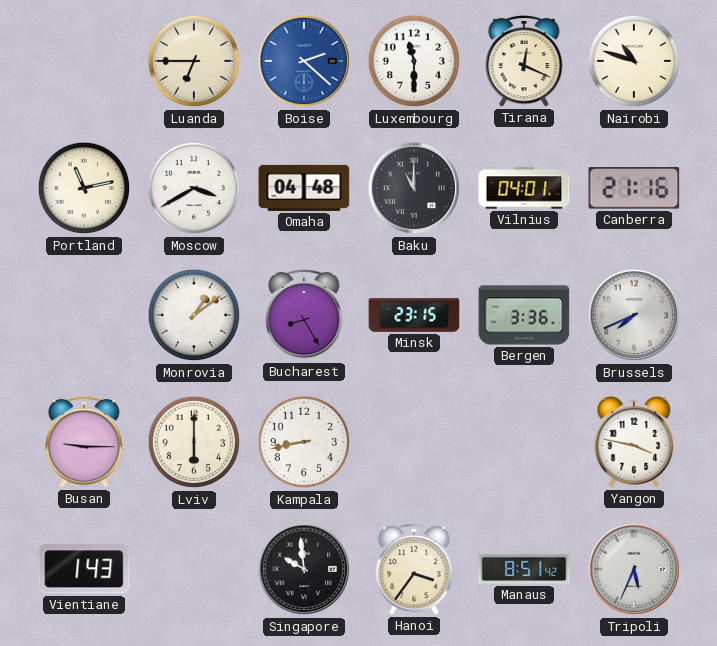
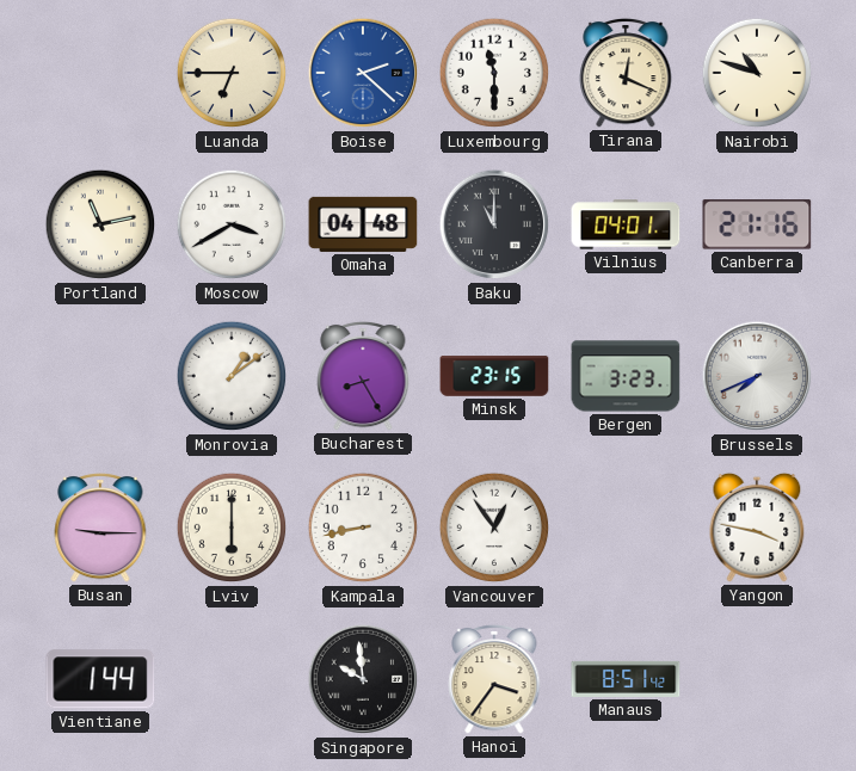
Bergen: 3:36 -> 3:23
Vancouver: none -> 12:54
Vientiane: 1:43 -> 1:44
Tripoli: 5:34 -> none
